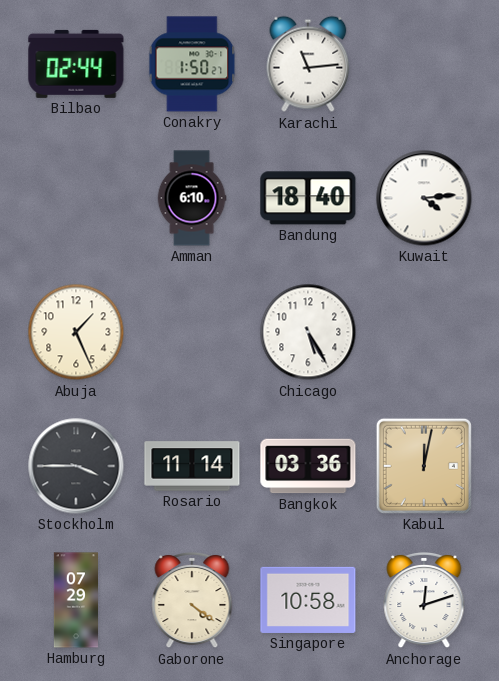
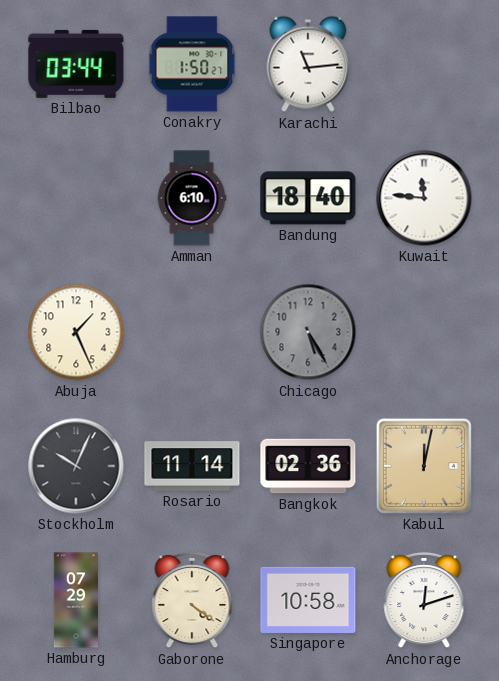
Bilbao: 02:44 -> 03:44
Kuwait: 4:14 -> 11:46
Chicago dial: white -> grey
Stockholm: 3:45 -> 10:04
Bangkok: 03:36 -> 02:36
